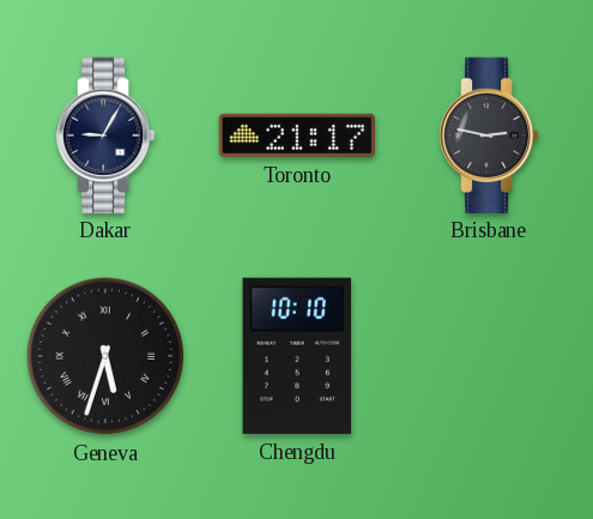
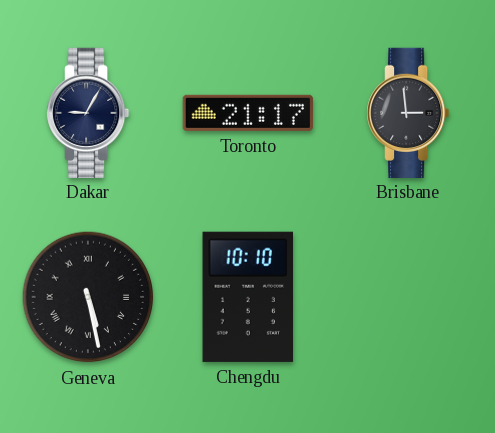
Brisbane: 2:47 -> 2:59
Geneva: 5:33 -> 5:28
